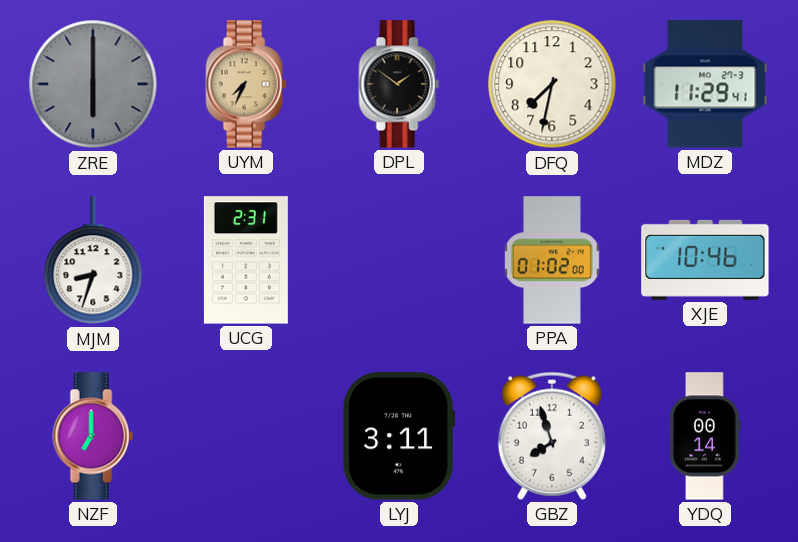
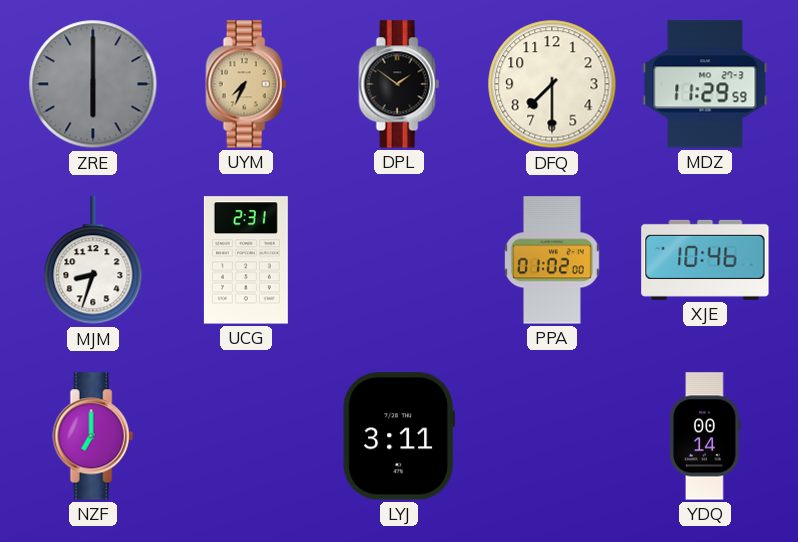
DFQ: 7:32 -> 7:30
MDZ: 11:29:41 -> 11:29:59
GBZ: 7:57 -> none
